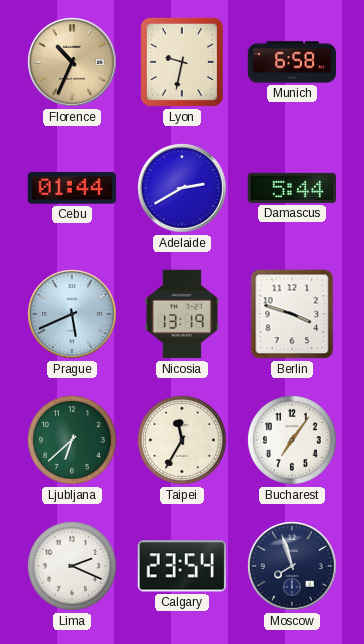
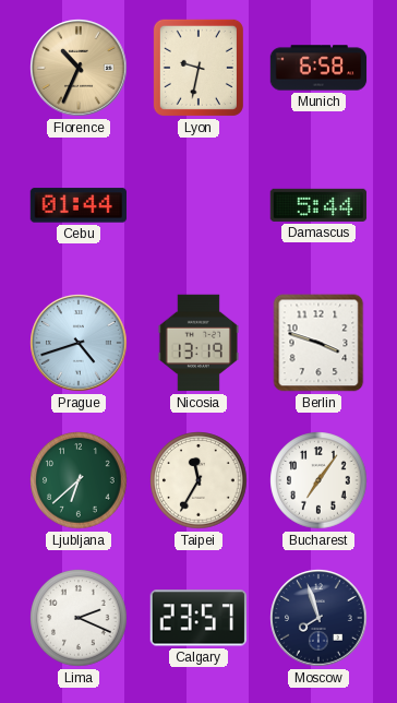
Adelaide: 2:40 -> none
Prague: 5:41 -> 4:42
Calgary: 23:54 -> 23:57
